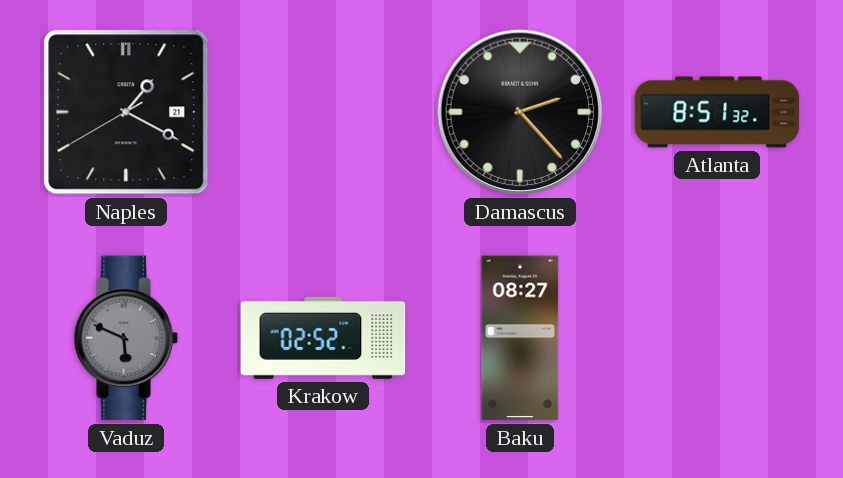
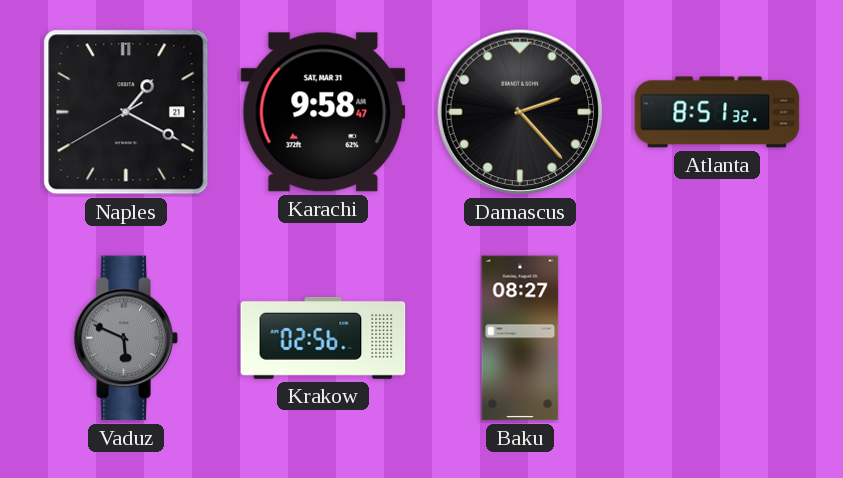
Karachi: none -> 9:58
Krakow: 02:52 -> 02:56
